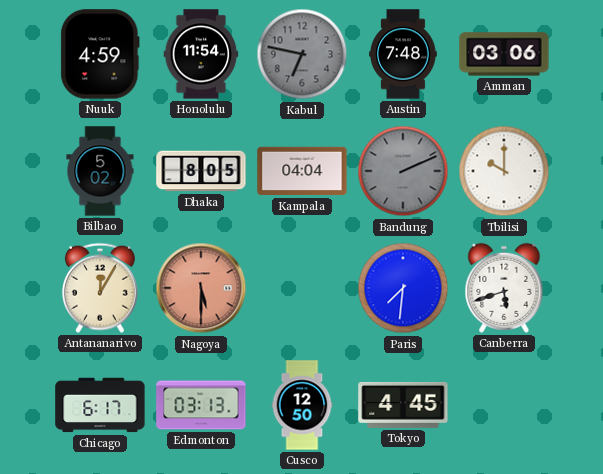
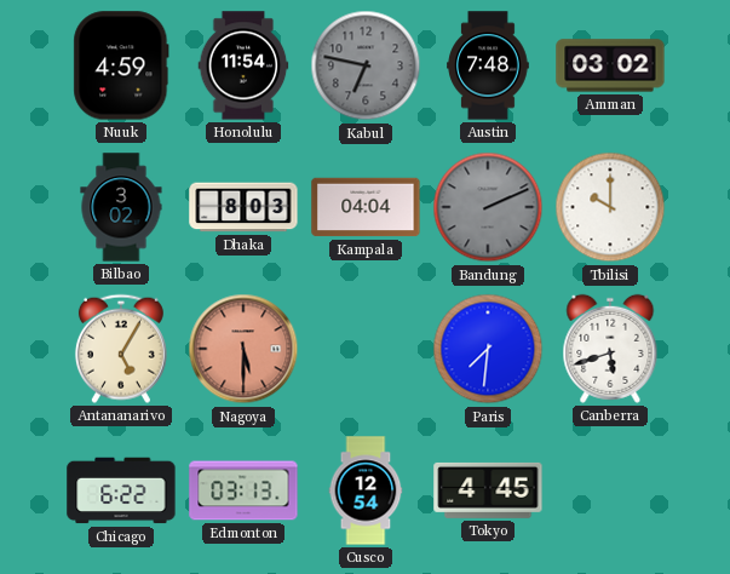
Amman: 03:06 -> 03:02
Bilbao: 5:02 -> 3:02
Dhaka: 8:05 -> 8:03
Antananarivo: 12:05 -> 5:05
Chicago: 6:17 -> 6:22
Cusco: 12:50 -> 12:54
